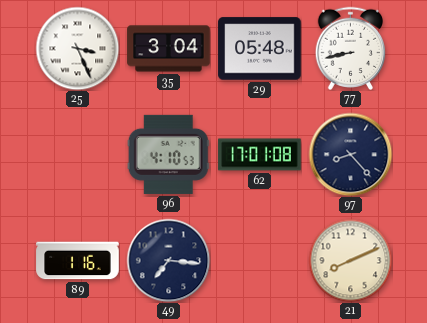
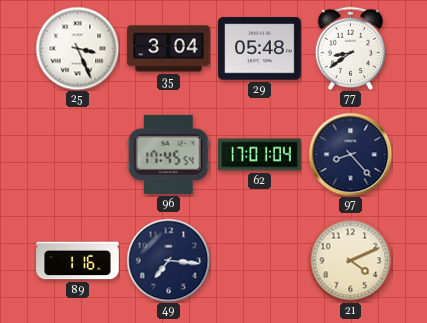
77: 8:43 -> 8:39
96: 4:10 -> 17:45
62: 17:01:08 -> 17:01:04
21: 8:11 -> 4:11
